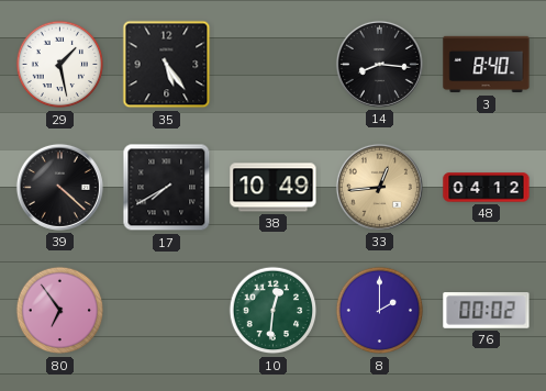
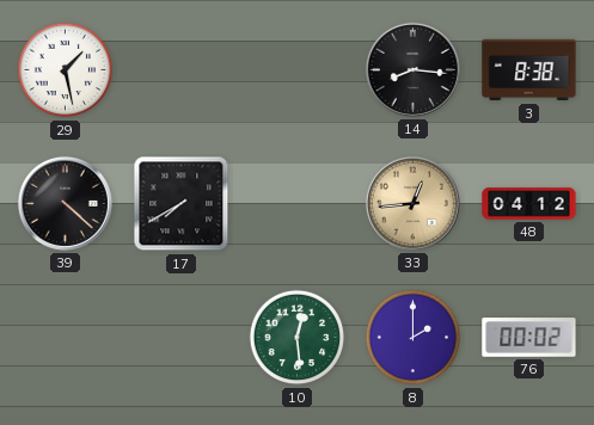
35: 5:24 -> none
3: 8:40 -> 8:38
38: 10:49 -> none
80: 6:54 -> none
10: 12:31 -> 12:29
